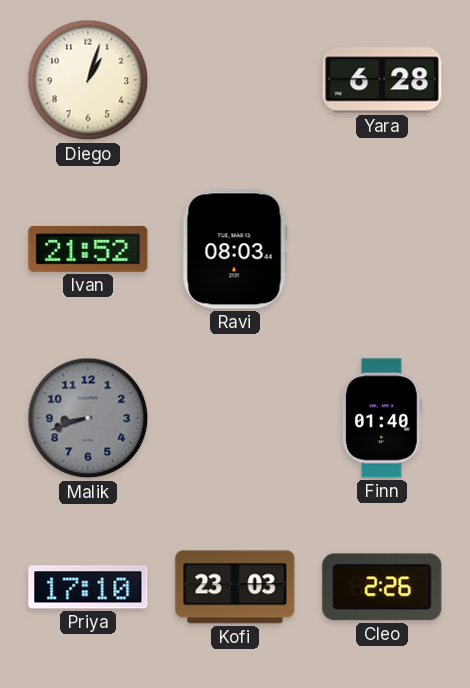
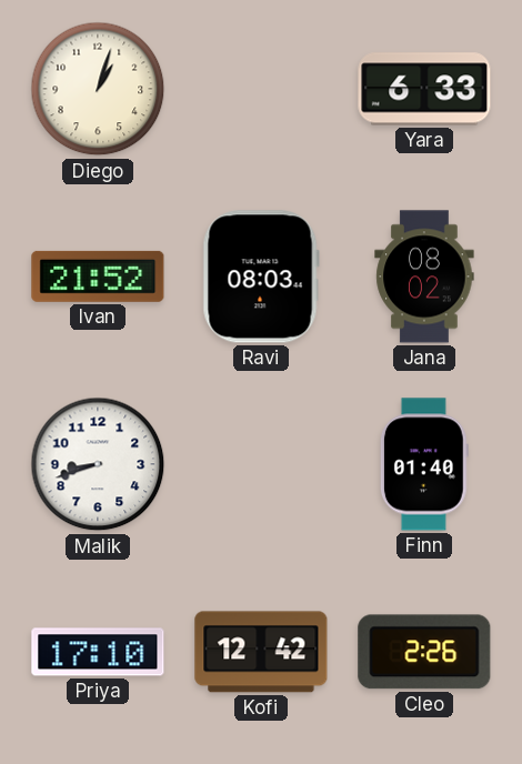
Yara: 6:28 -> 6:33
Jana: none -> 08:02
Malik dial: grey -> white
Kofi: 23:03 -> 12:42
